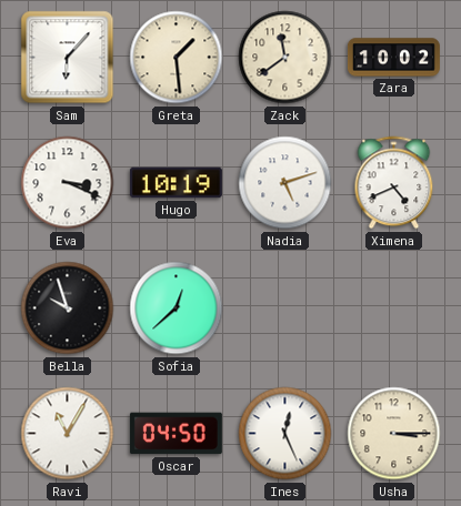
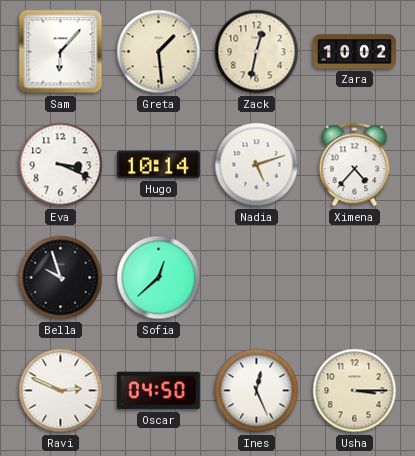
Zack: 11:39 -> 12:32
Hugo: 10:19 -> 10:14
Ximena: 4:41 -> 4:37
Ravi: 11:05 -> 2:49
